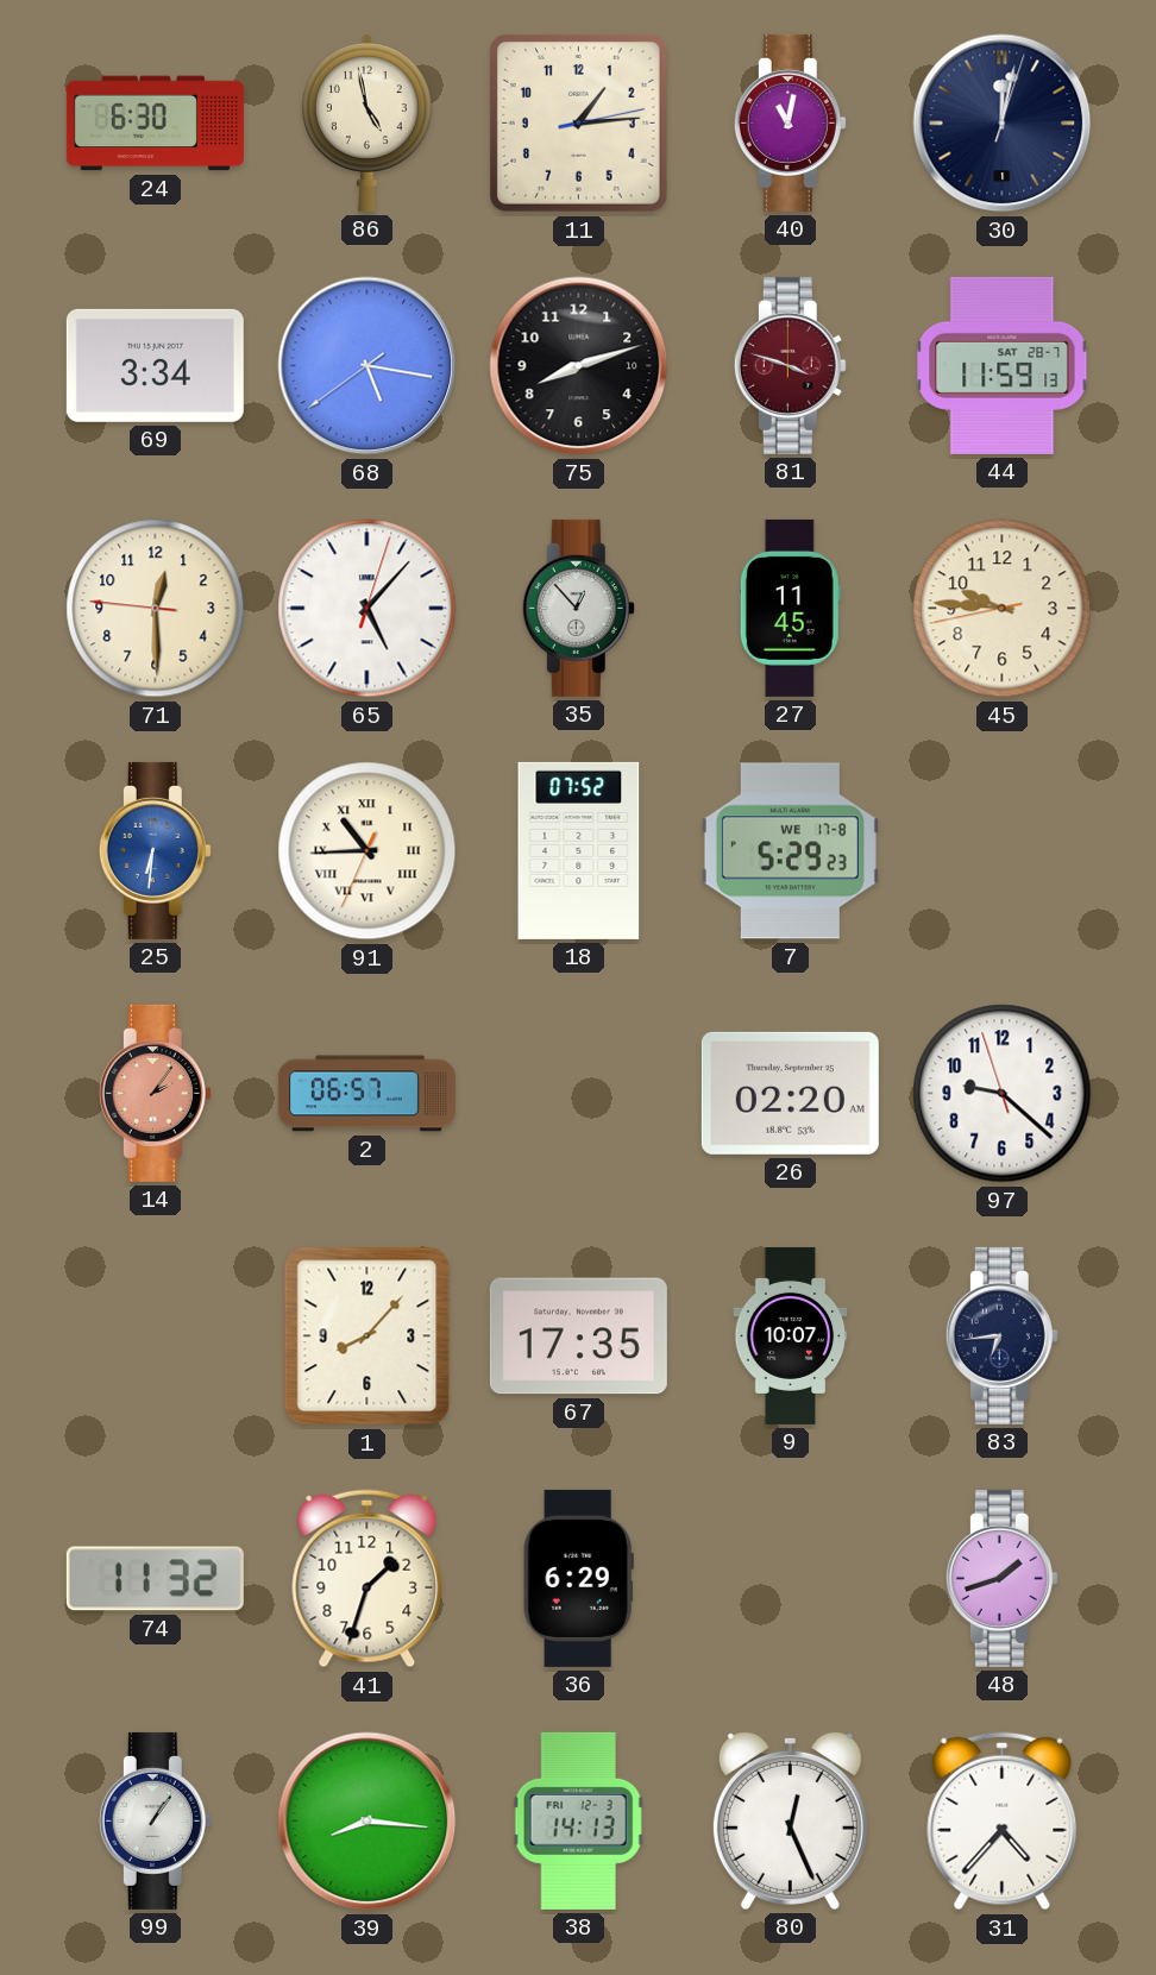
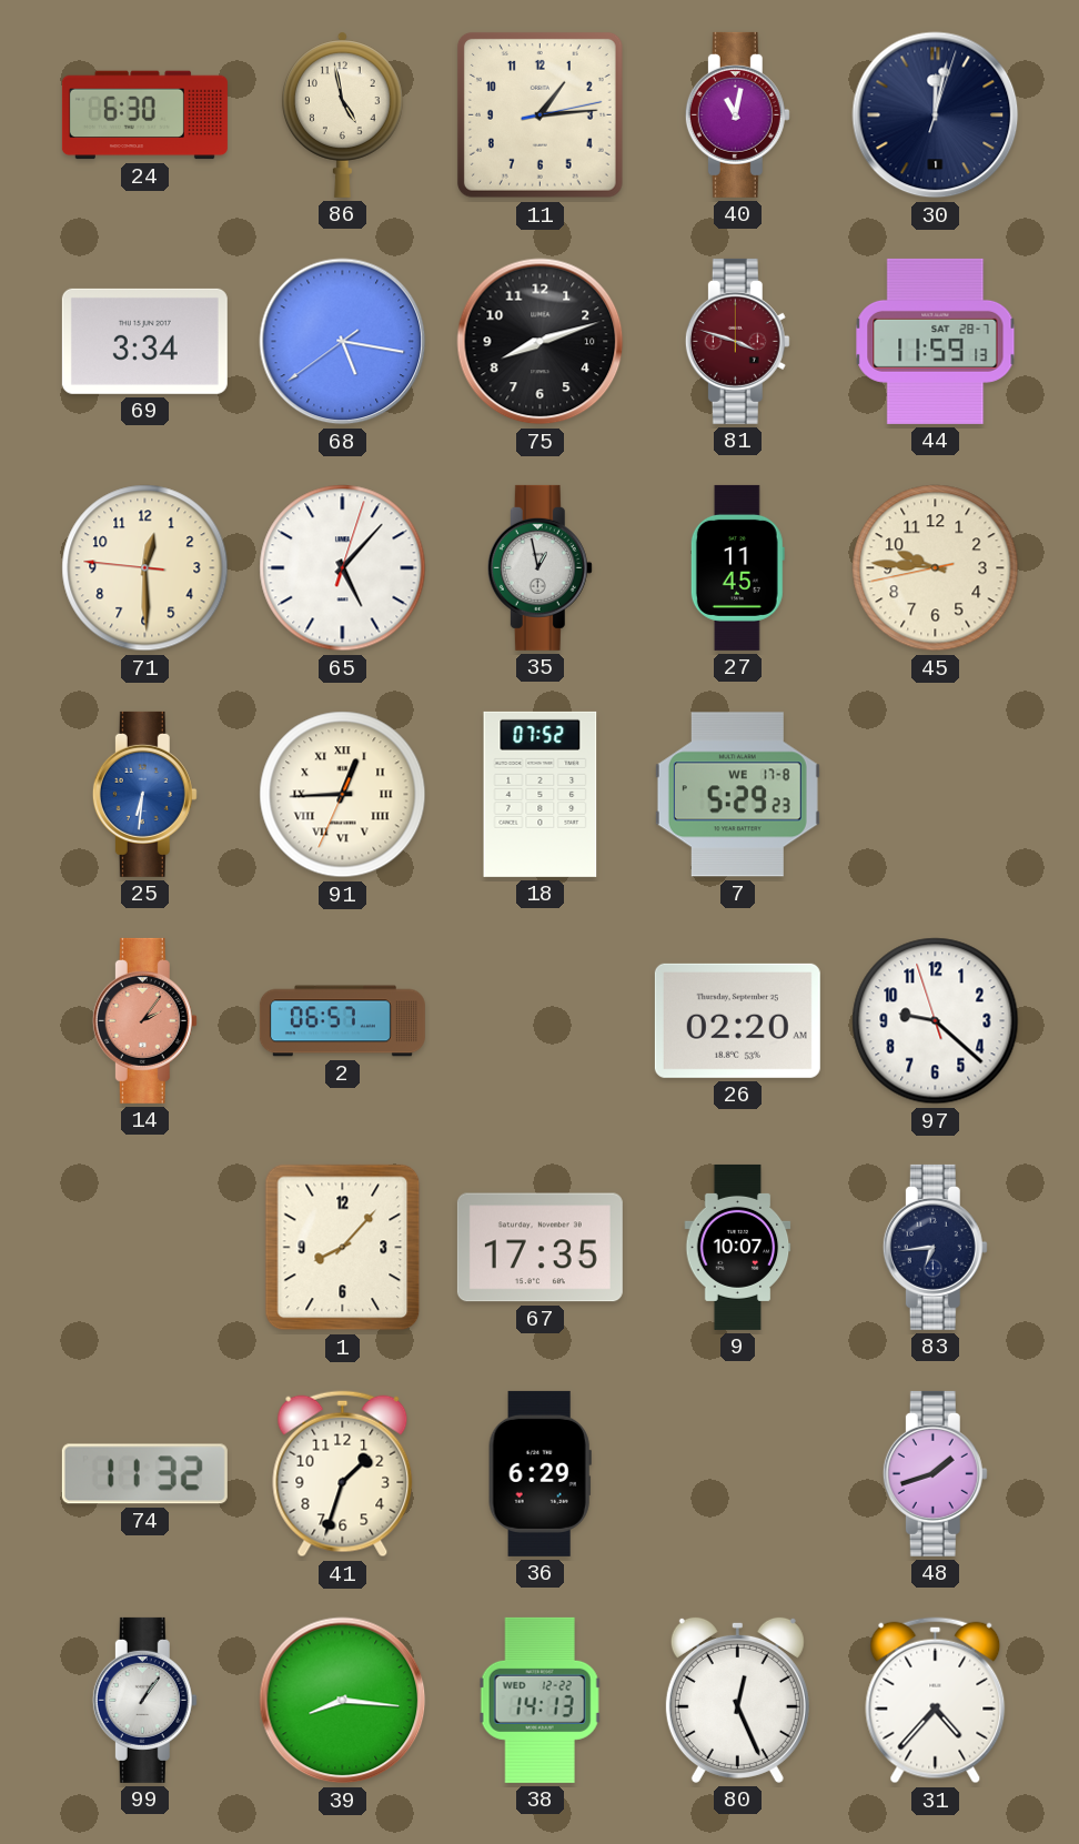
35: 12:53 -> 12:58
91: 10:44 -> 12:44
38 date: FRI 12-3 -> WED 12-22
